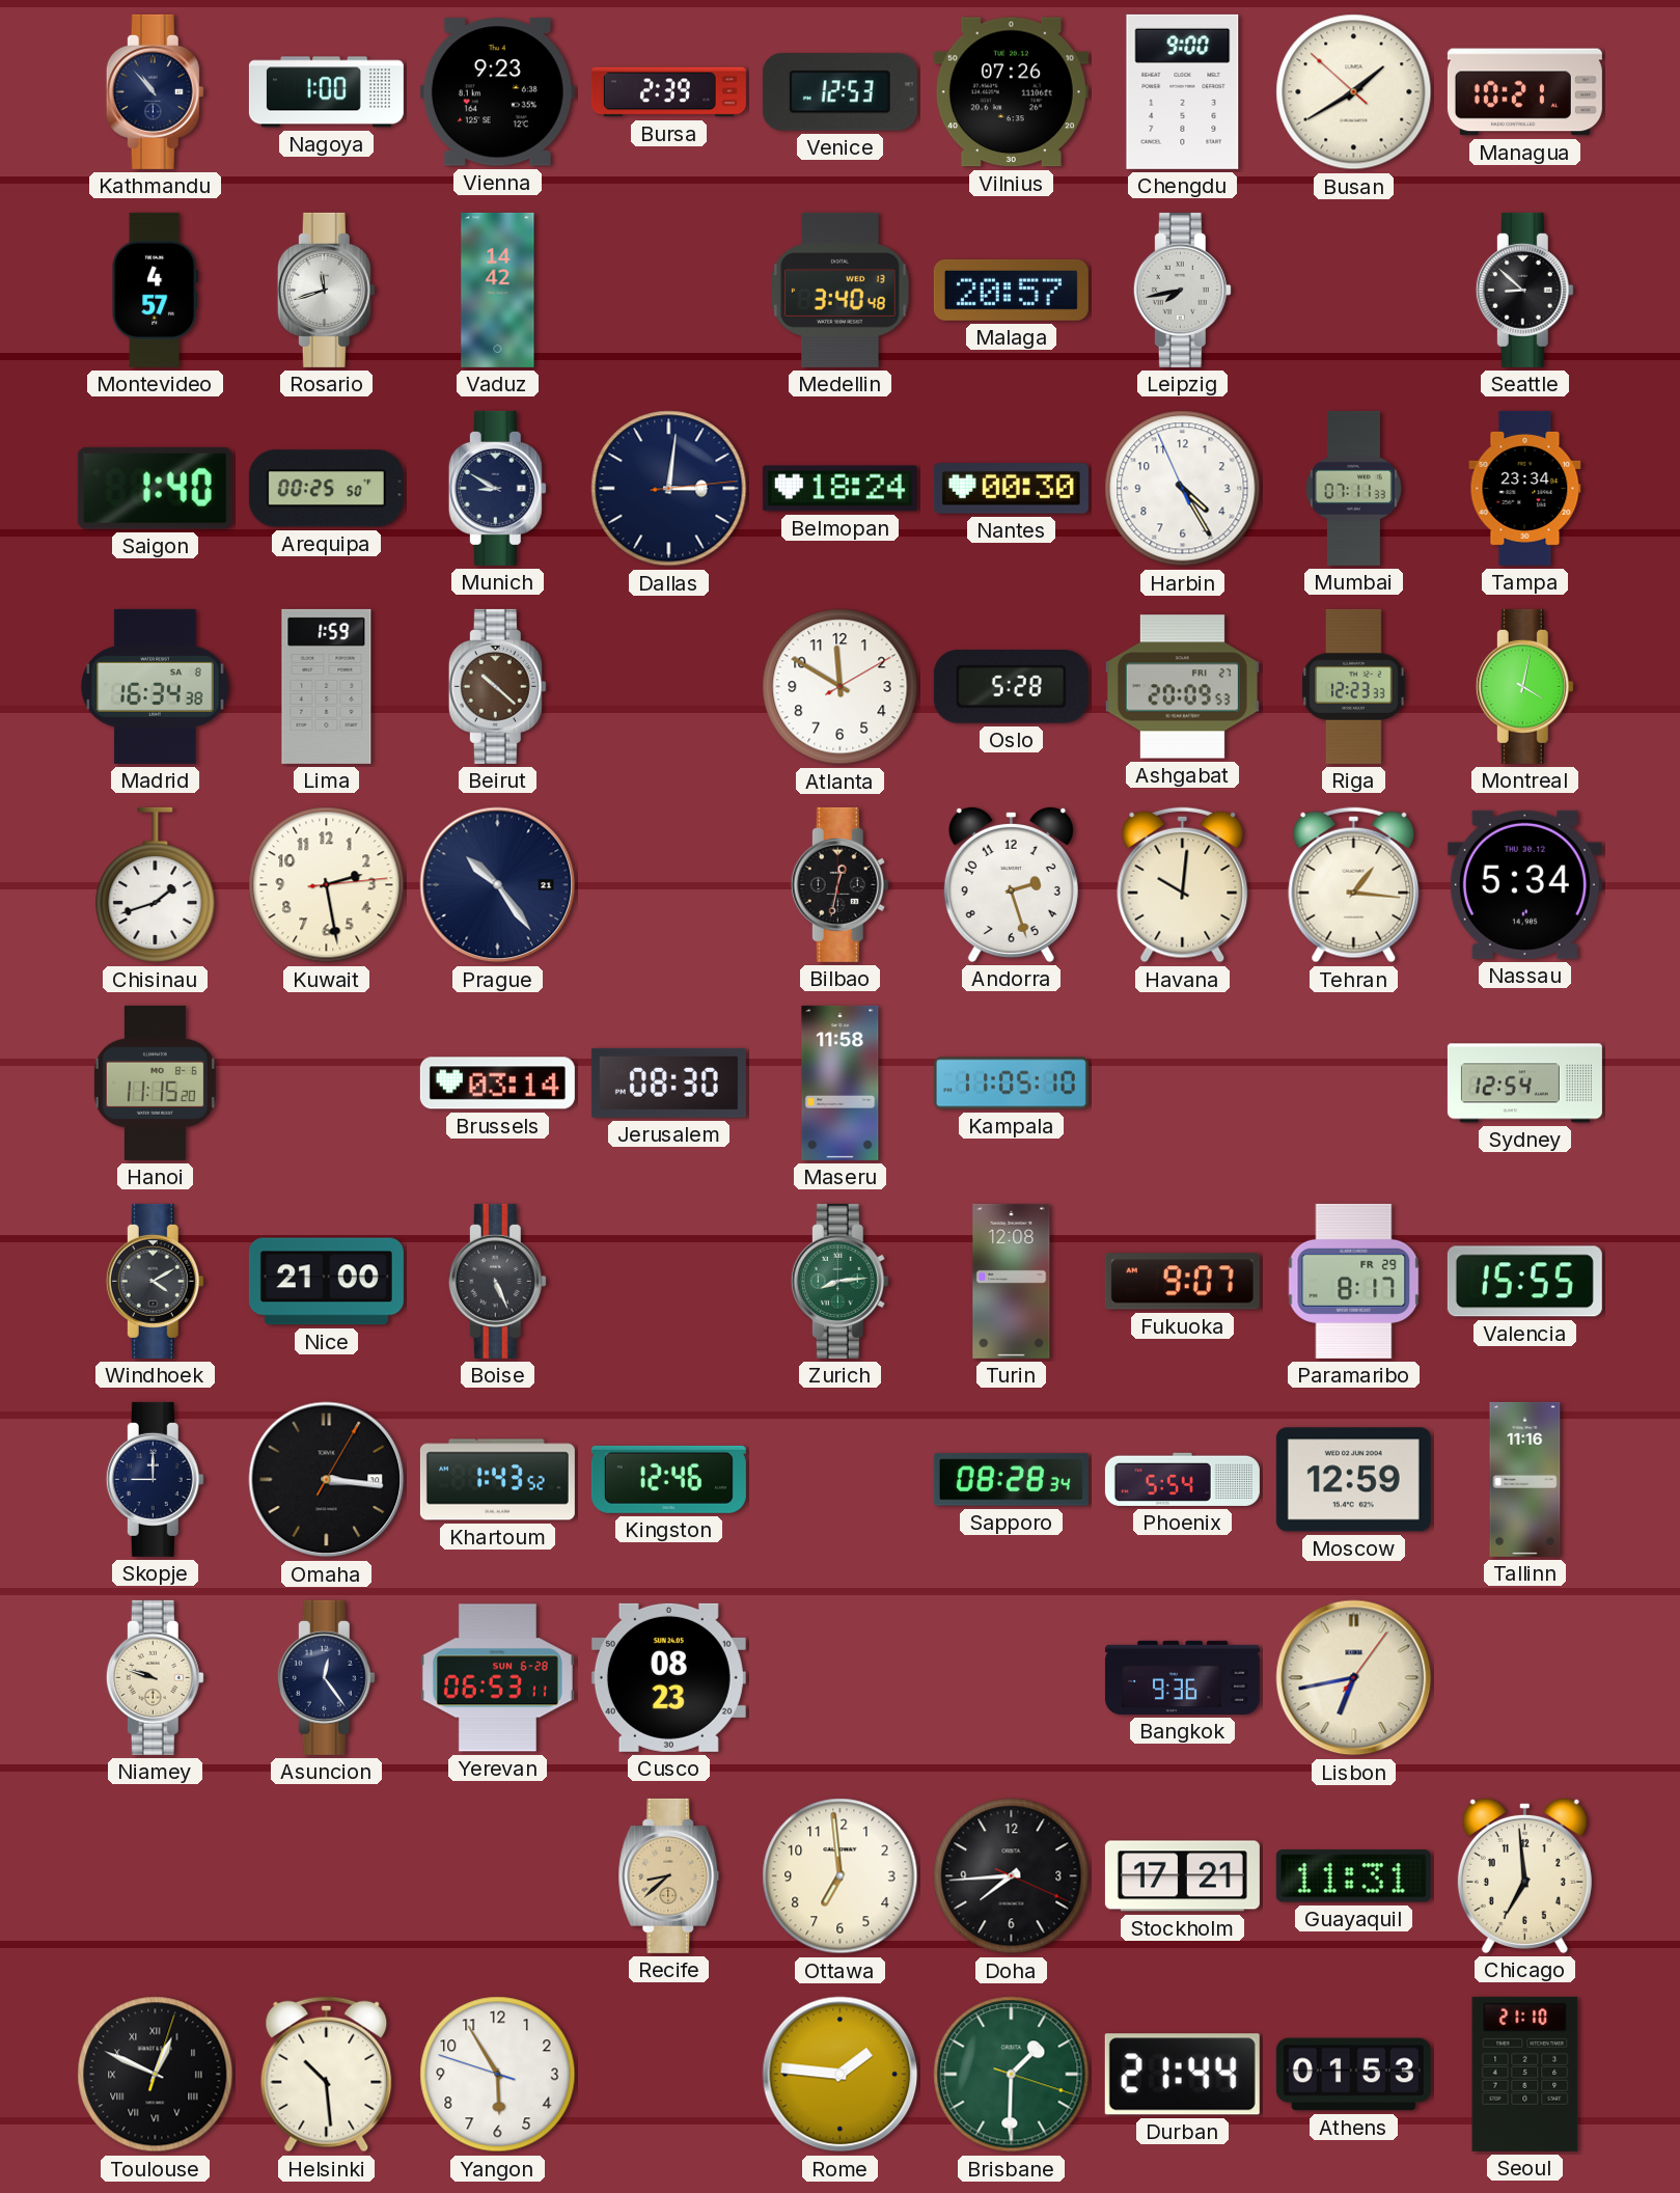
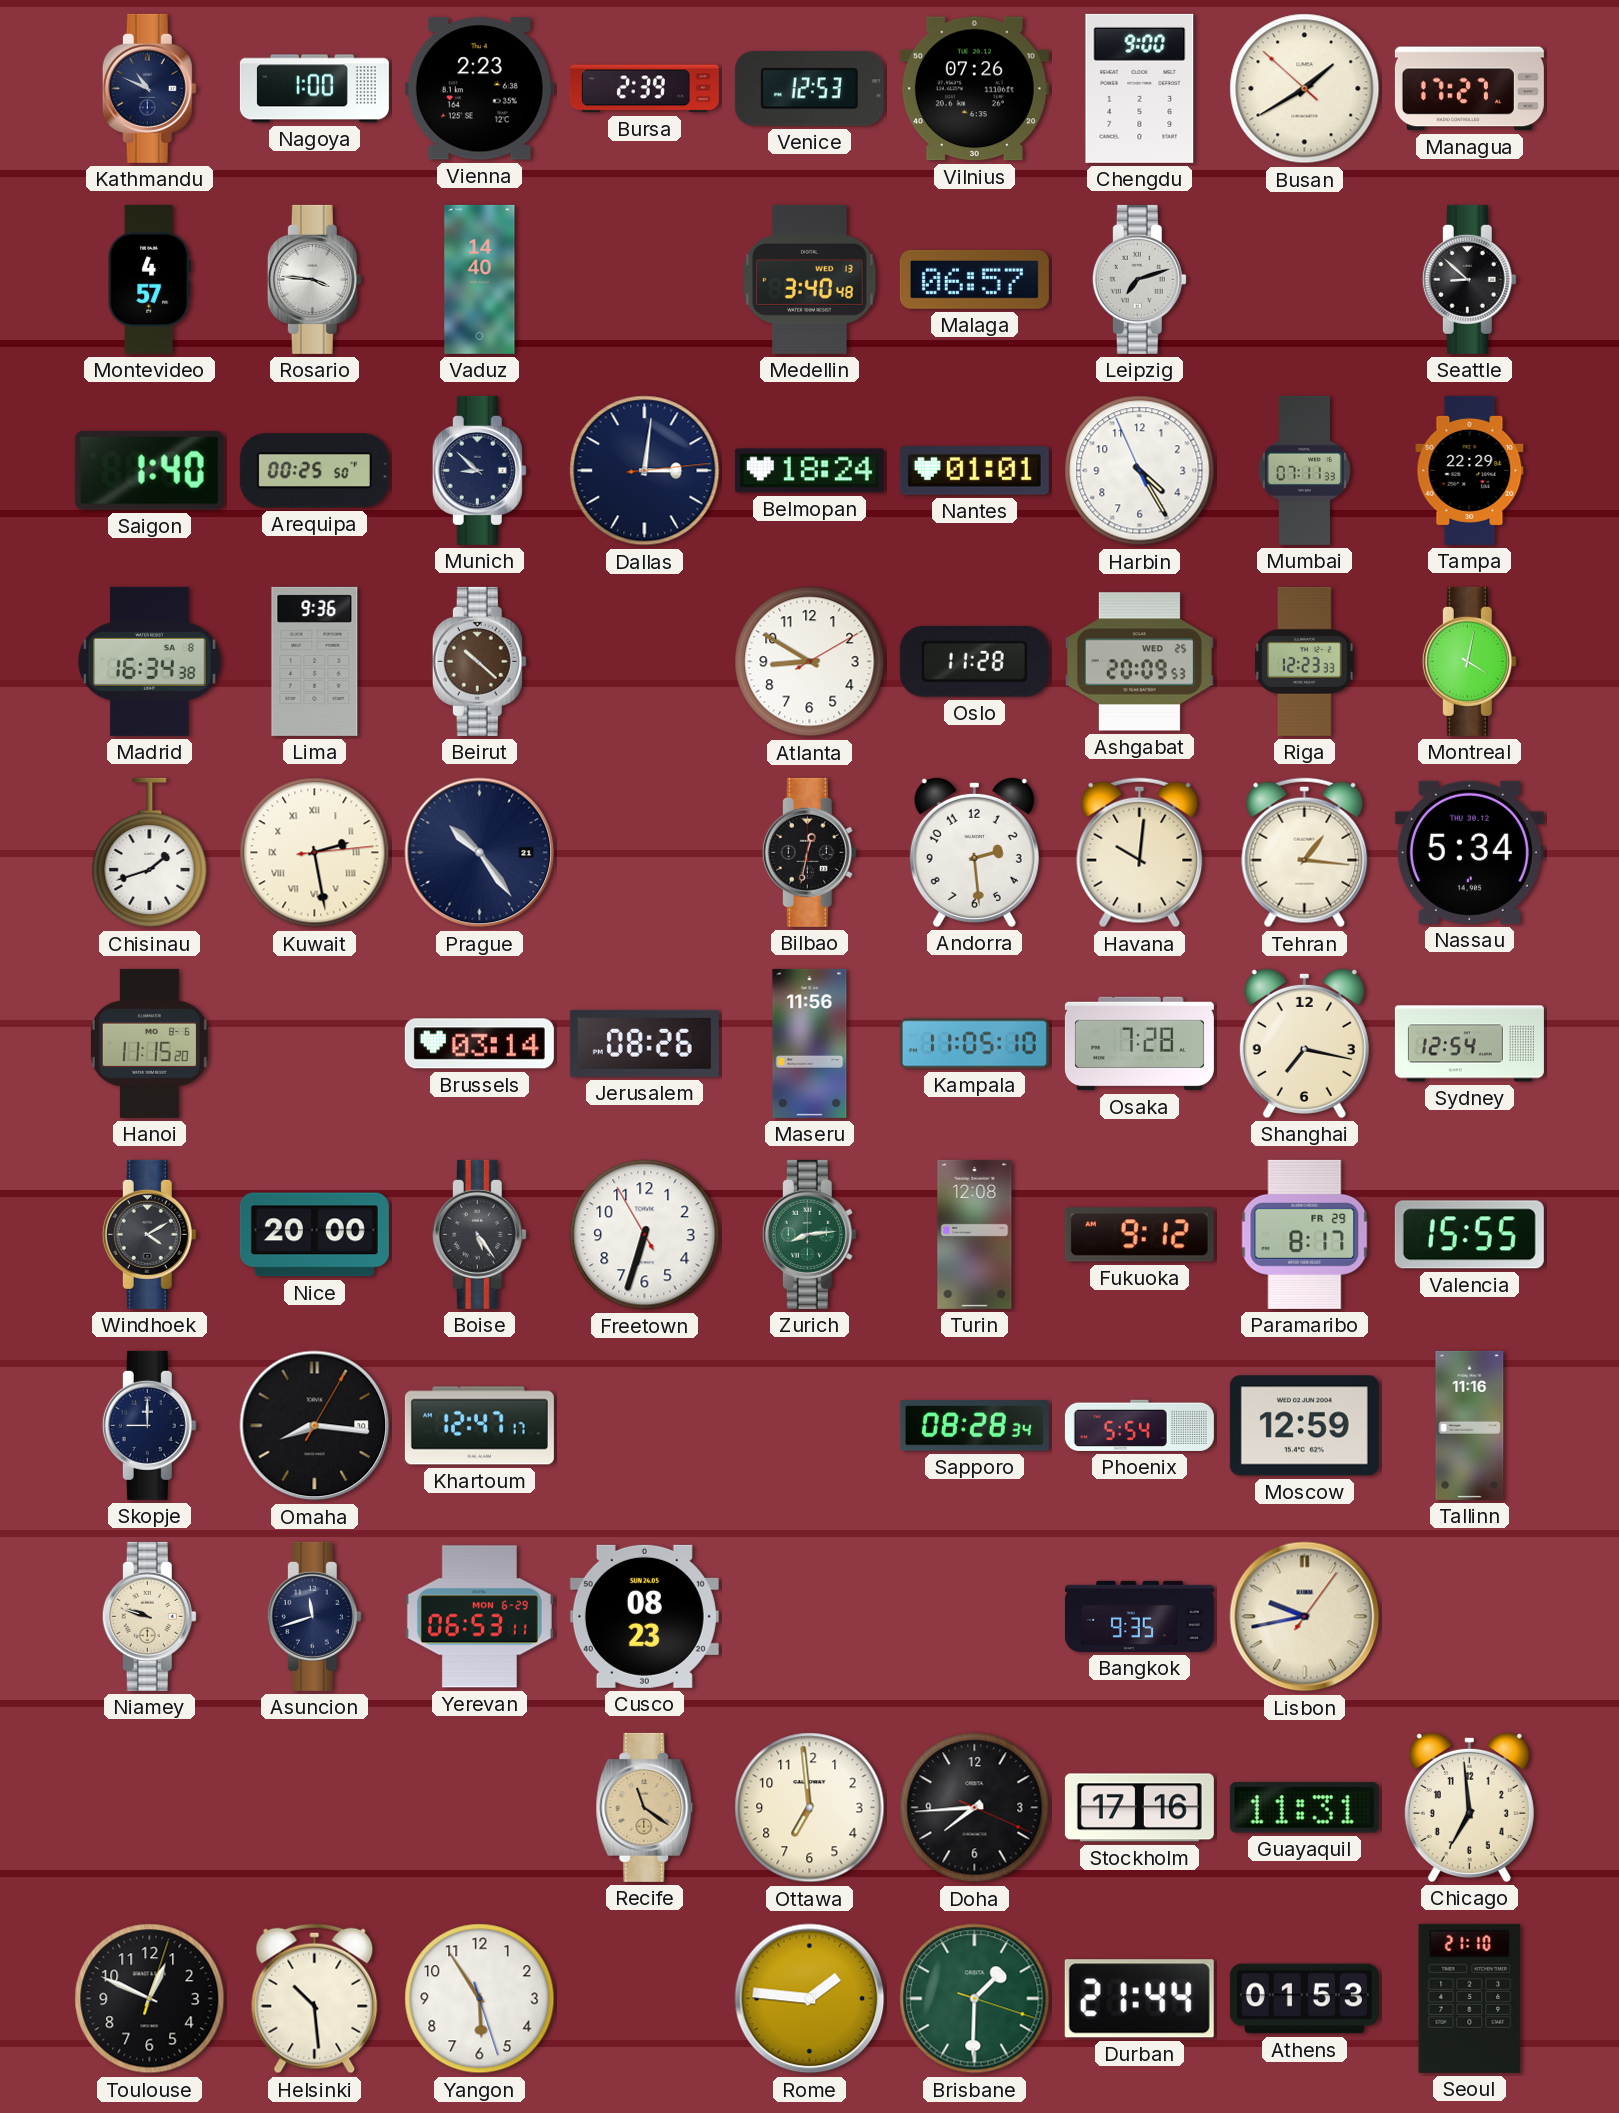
Kathmandu: 10:53 -> 10:49
Vienna: 9:23 -> 2:23
Managua: 10:21 -> 17:27
Rosario: 11:42 -> 3:46
Vaduz: 14:42 -> 14:40
Malaga: 20:57 -> 06:57
Leipzig: 7:43 -> 7:12
Munich: 8:50 -> 8:52
Nantes: 00:30 -> 01:01
Tampa: 23:34 -> 22:29
Lima: 1:59 -> 9:36
Atlanta: 11:50 -> 8:50
Oslo: 5:28 -> 11:28
Ashgabat date: FRI 27 -> WED 25
Kuwait numerals: Arabic -> Roman
Andorra: 2:27 -> 2:29
Jerusalem: 08:30 -> 08:26
Maseru: 11:58 -> 11:56
Osaka: none -> 7:28
Shanghai: none -> 7:17
Nice: 21:00 -> 20:00
Boise: 5:26 -> 5:24
Freetown: none -> 6:32
Fukuoka: 9:07 -> 9:12
Omaha: 3:16 -> 8:16
Khartoum: 1:43 -> 12:47
Kingston: 12:46 -> none
Asuncion: 12:24 -> 11:42
Yerevan date: SUN 6-28 -> MON 6-29
Bangkok: 9:36 -> 9:35
Lisbon: 6:43 -> 9:43
Recife: 8:38 -> 11:21
Stockholm: 17:21 -> 17:16
Toulouse numerals: Roman -> Arabic
Yangon: 5:54:48 -> 5:54:27
